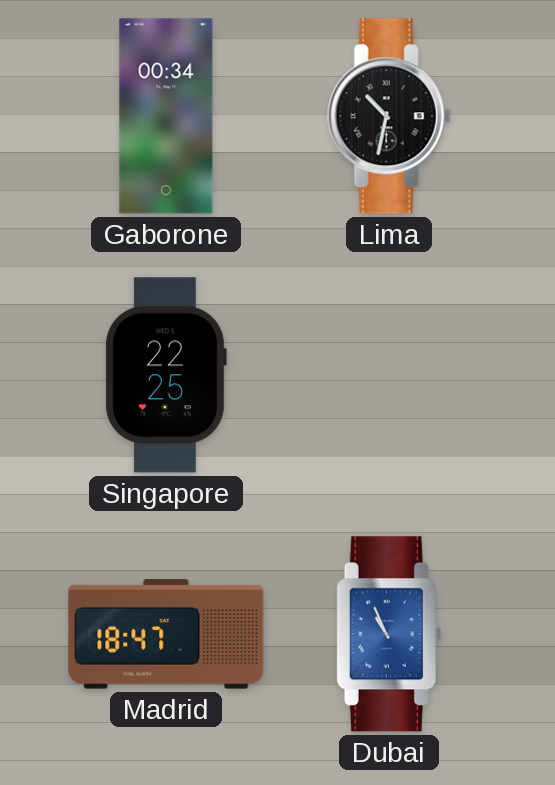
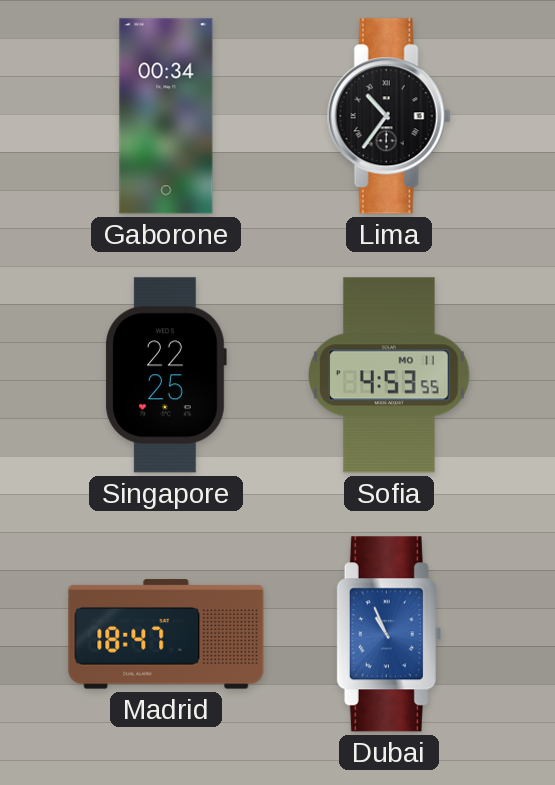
Lima: 10:32 -> 10:36
Sofia: none -> 4:53
